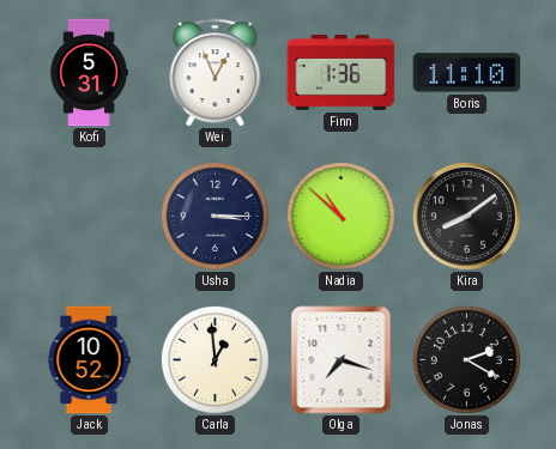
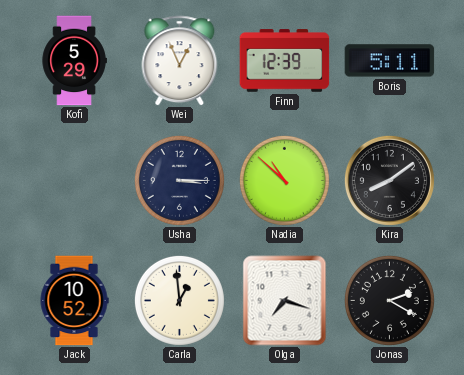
Kofi: 5:31 -> 5:29
Finn: 1:36 -> 12:39
Boris: 11:10 -> 5:11
